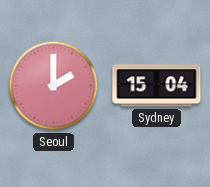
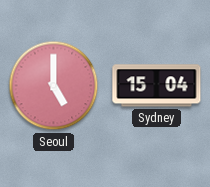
Seoul: 2:00 -> 5:00
